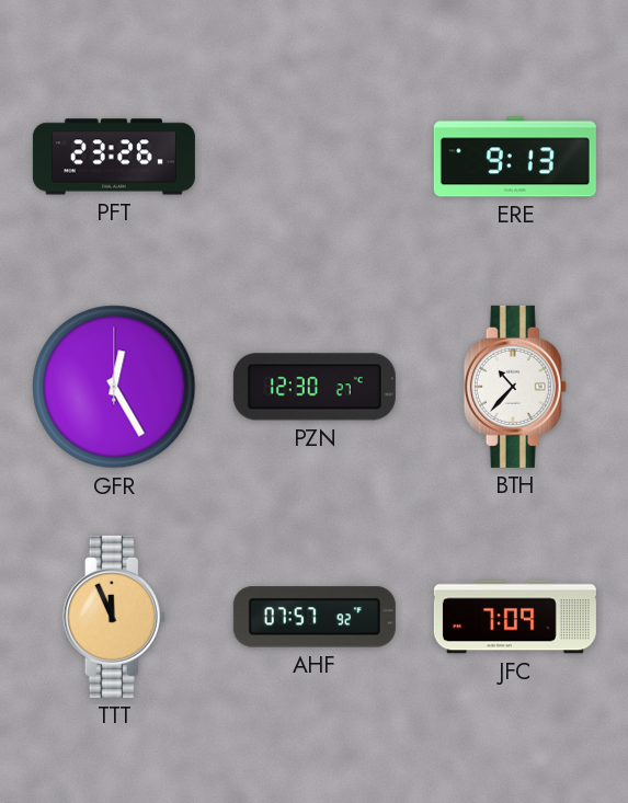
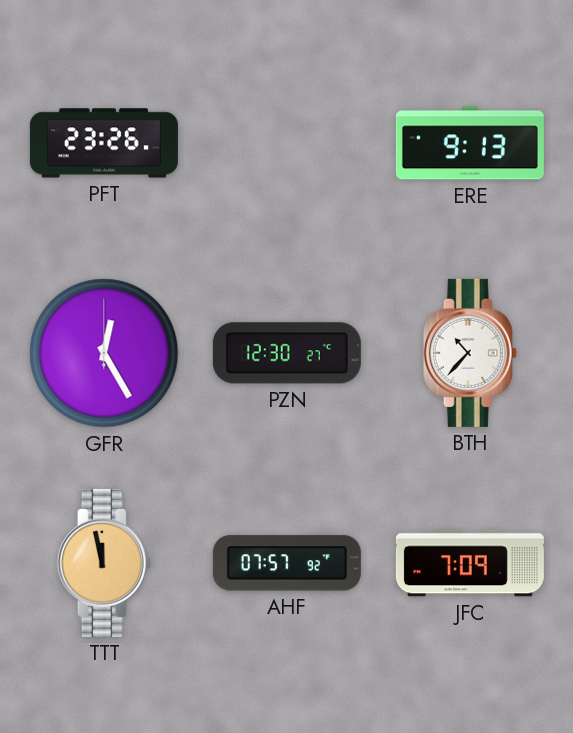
TTT: 11:56 -> 11:58
